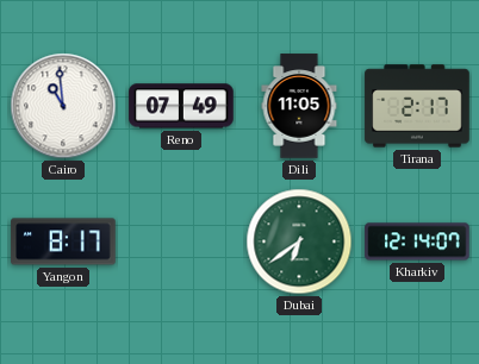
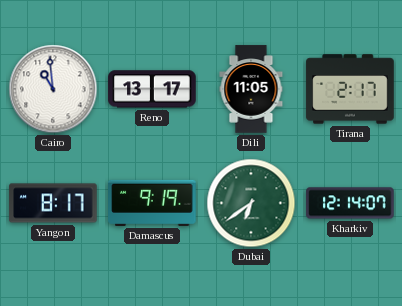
Reno: 07:49 -> 13:17
Damascus: none -> 9:19
